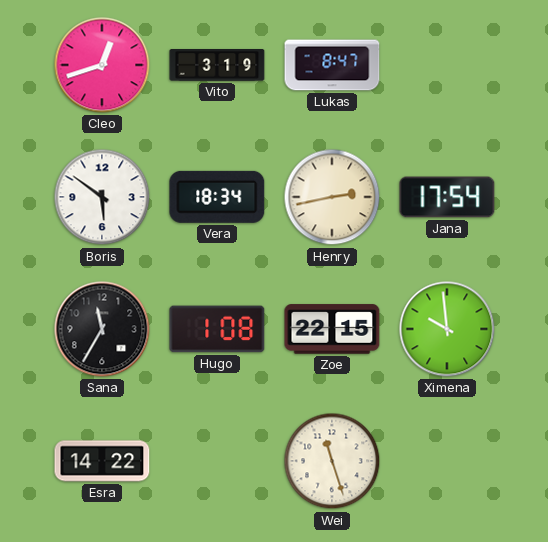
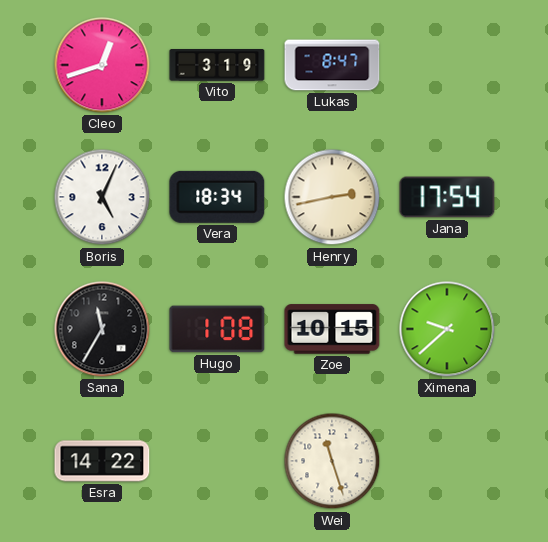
Boris: 5:51 -> 5:04
Zoe: 22:15 -> 10:15
Ximena: 9:59 -> 9:38
